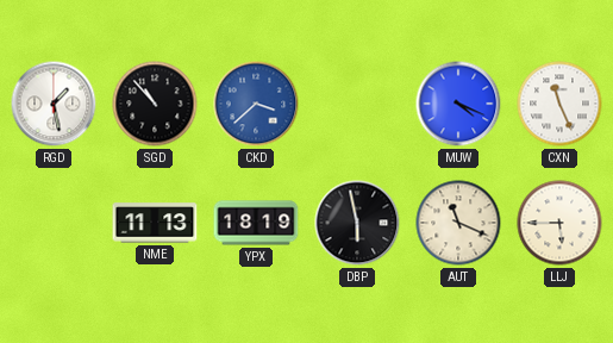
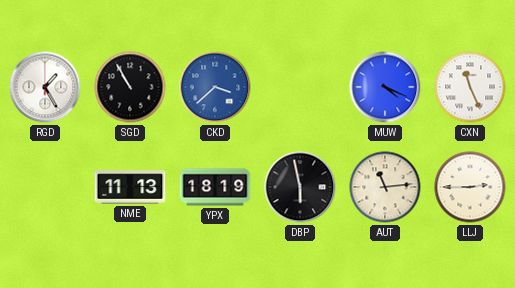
RGD: 1:28 -> 1:25
SGD: 10:53 -> 10:55
AUT: 11:19 -> 11:14
LLJ: 5:45 -> 2:45
